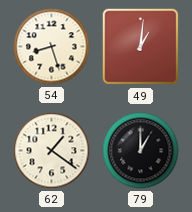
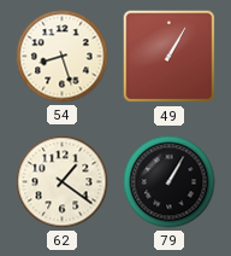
49: 1:01 -> 1:05
79: 1:00 -> 1:05
